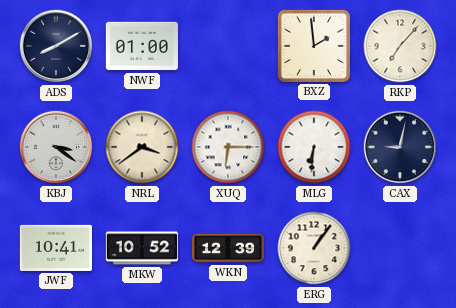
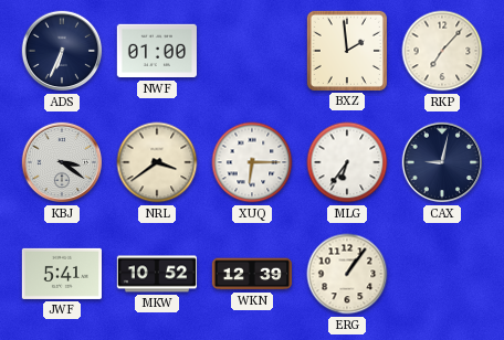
ADS: 8:10 -> 6:34
MLG: 6:31 -> 6:36
JWF: 10:41 -> 5:41
